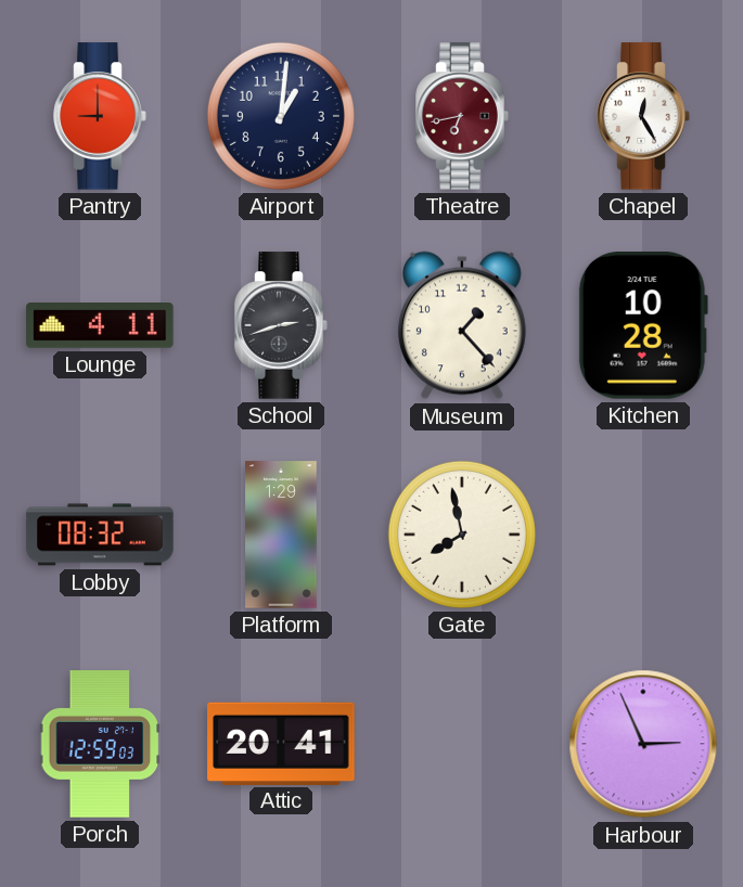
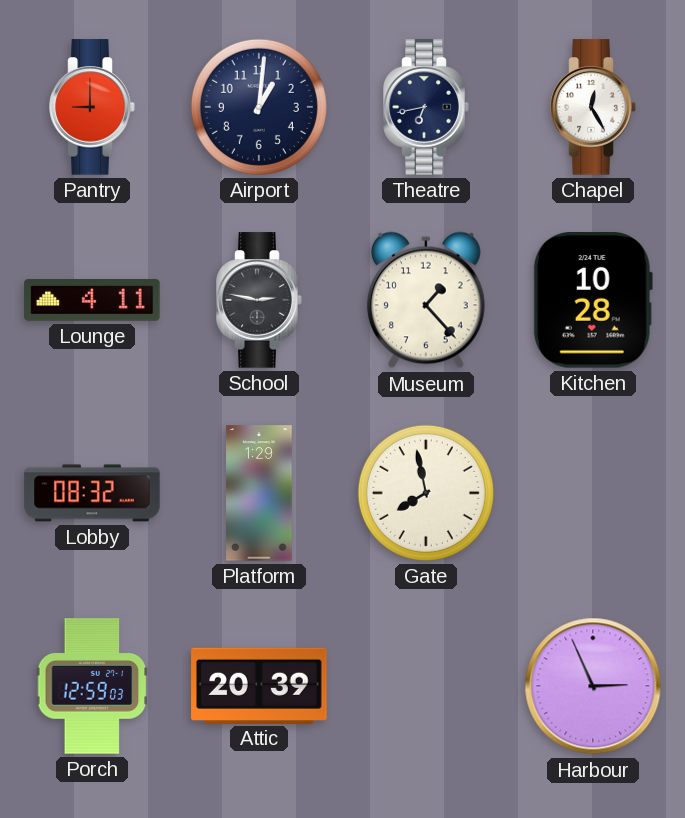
Theatre dial: burgundy -> navy
School: 2:42 -> 2:47
Attic: 20:41 -> 20:39
